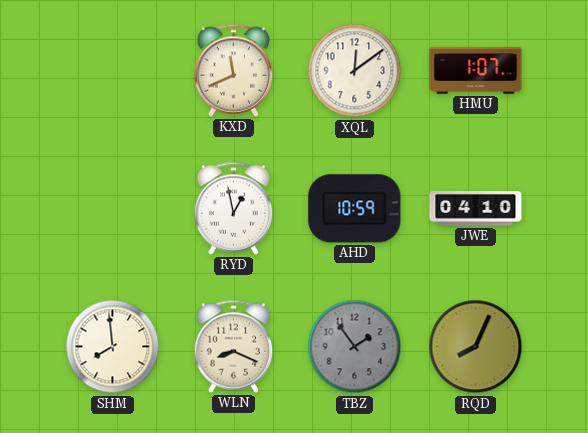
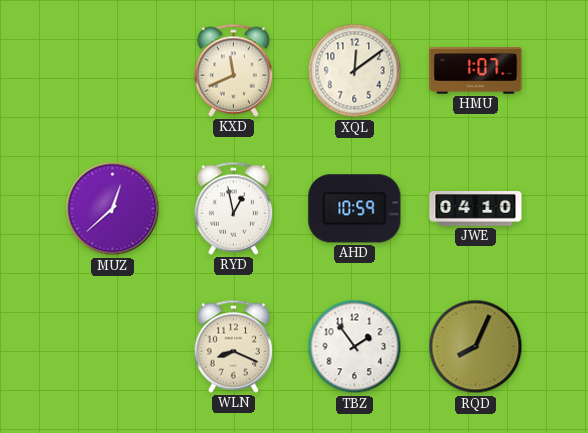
MUZ: none -> 12:38
SHM: 7:59 -> none
TBZ dial: grey -> white
